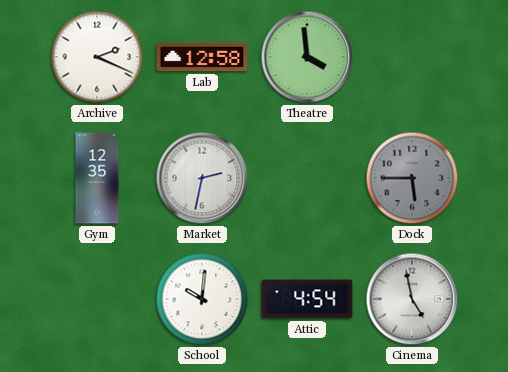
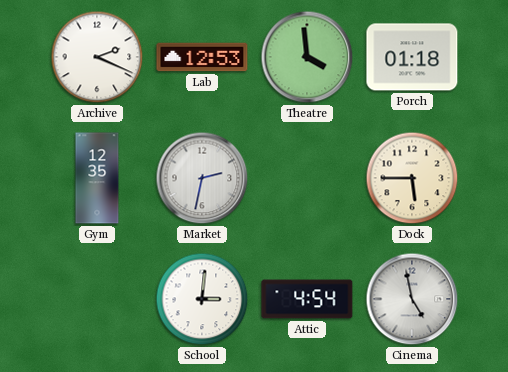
Lab: 12:58 -> 12:53
Porch: none -> 01:18
Dock dial: grey -> cream
School: 10:01 -> 3:01
